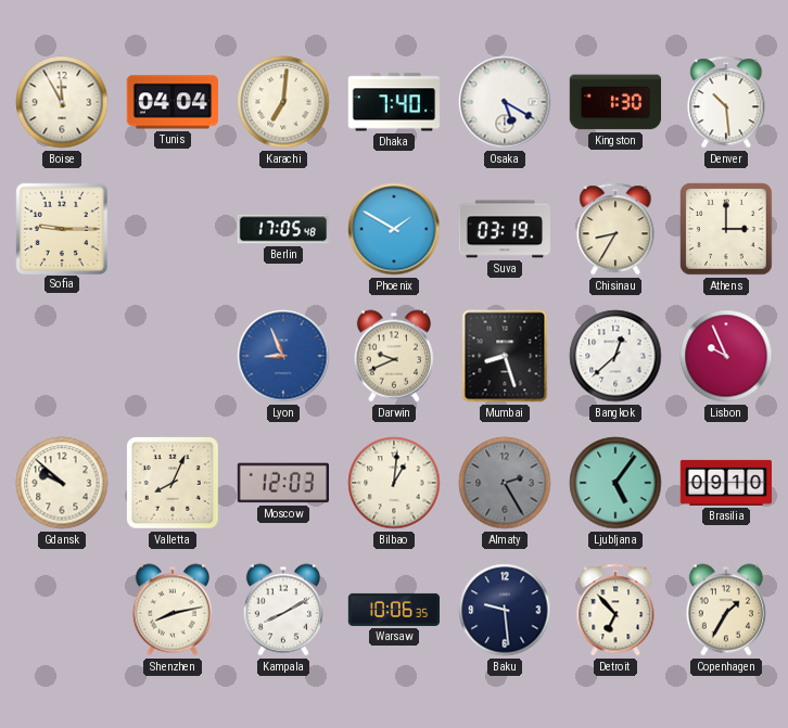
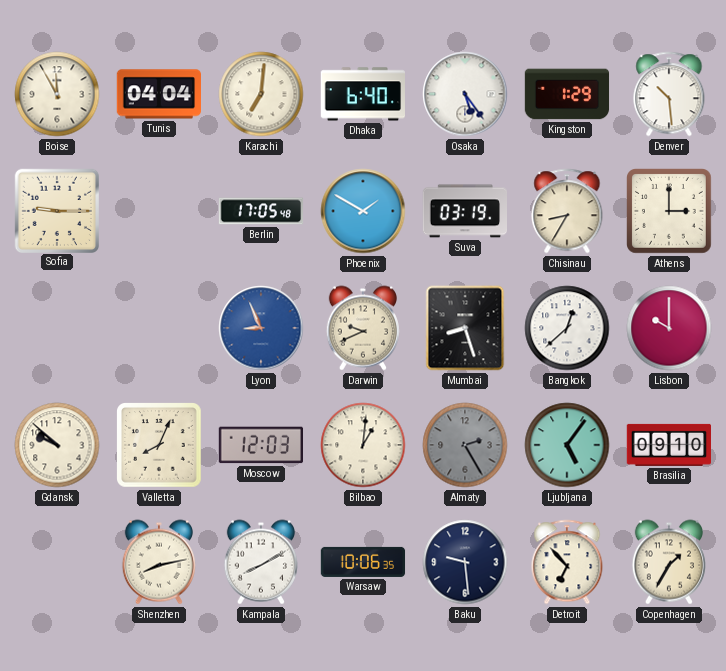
Dhaka: 7:40 -> 6:40
Osaka: 5:20 -> 5:24
Kingston: 1:30 -> 1:29
Lisbon: 9:56 -> 10:00
